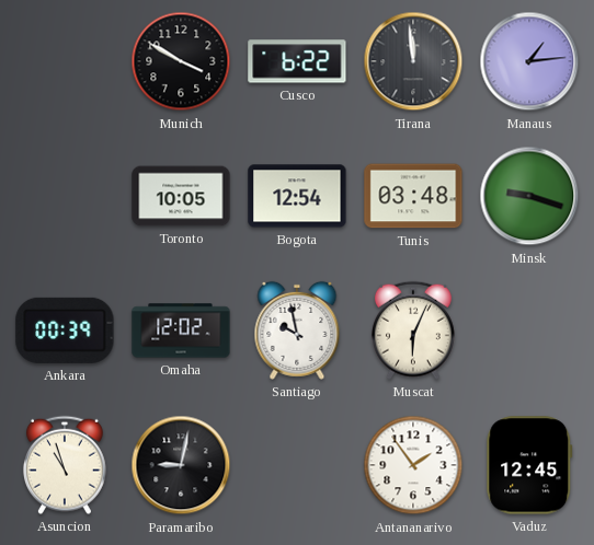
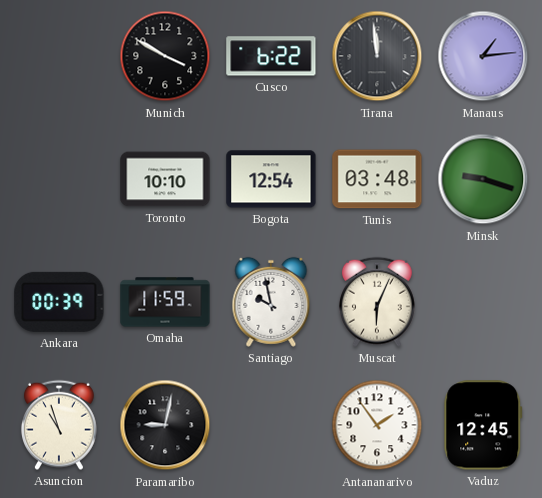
Toronto: 10:05 -> 10:10
Omaha: 12:02 -> 11:59
